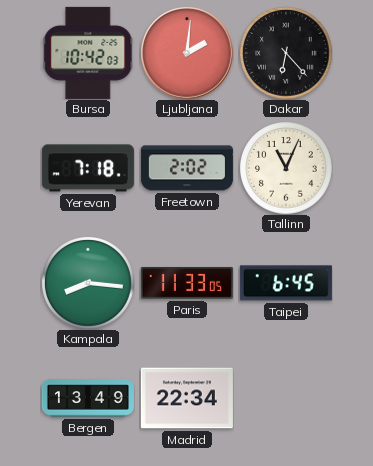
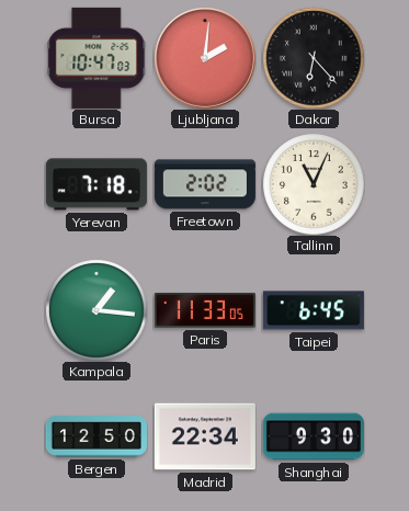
Bursa: 10:42 -> 10:47
Kampala: 8:16 -> 1:16
Bergen: 13:49 -> 12:50
Shanghai: none -> 9:30
